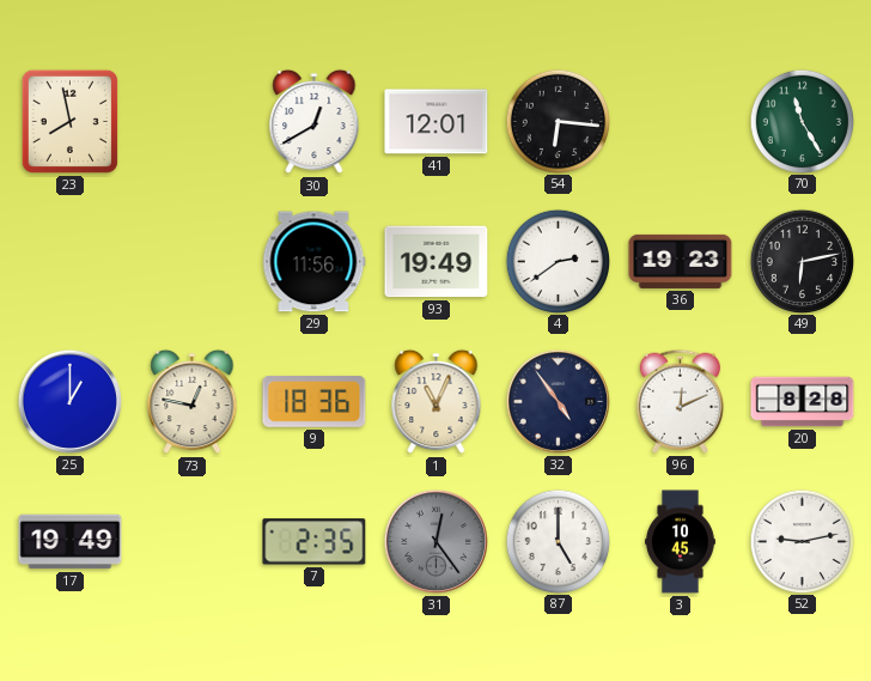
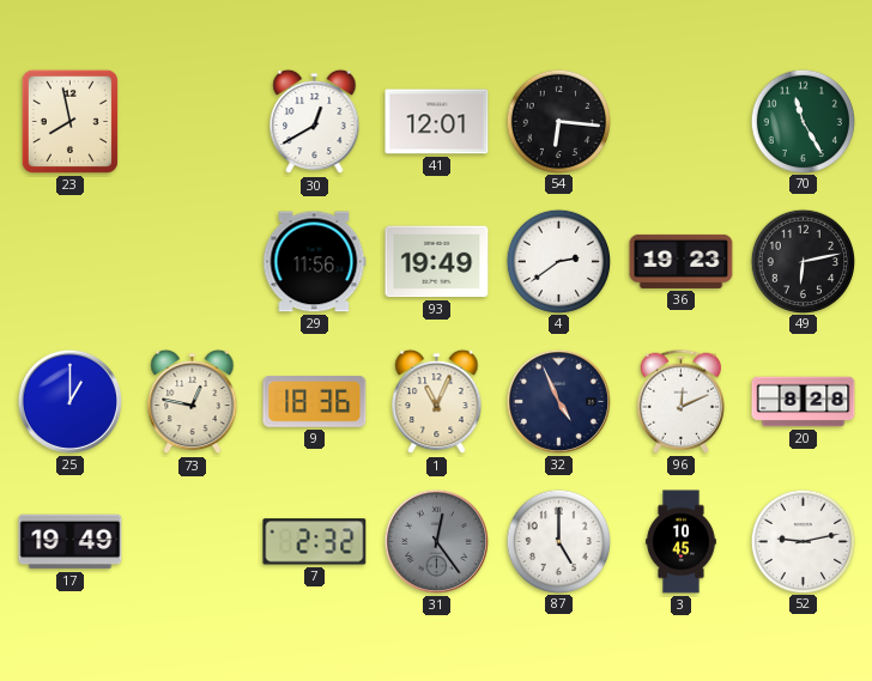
32: 4:54 -> 4:56
7: 2:35 -> 2:32
